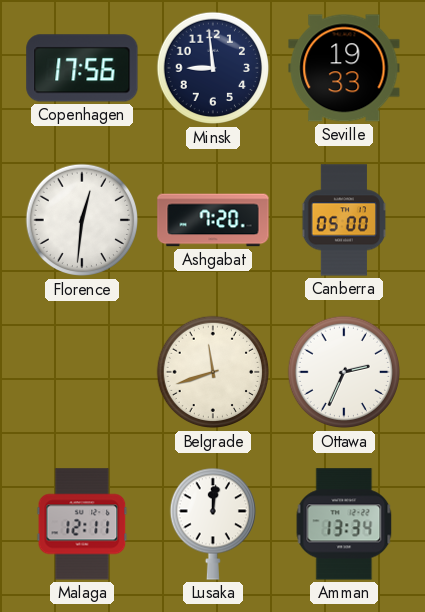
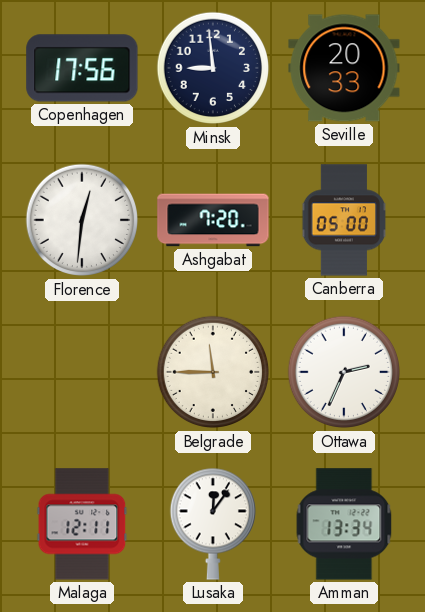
Seville: 19:33 -> 20:33
Belgrade: 11:42 -> 11:45
Lusaka: 12:01 -> 12:06
